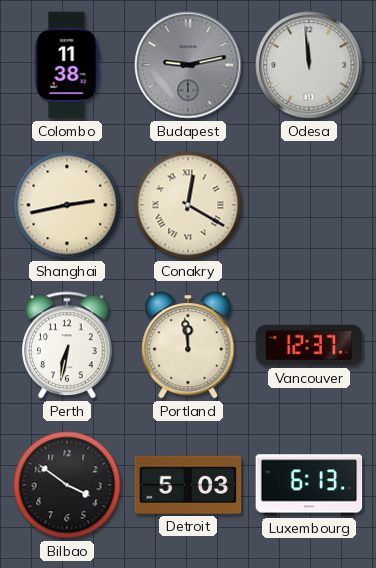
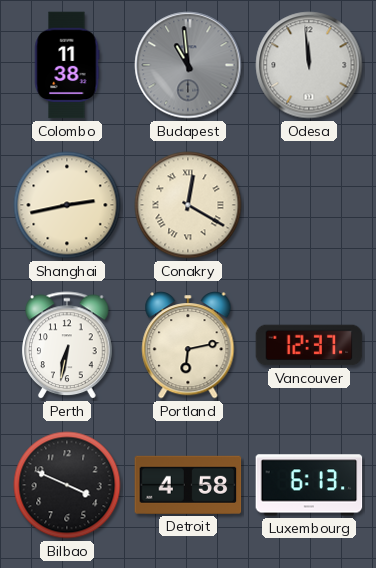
Budapest: 9:13 -> 10:59
Portland: 11:59 -> 6:13
Bilbao: 3:51 -> 3:49
Detroit: 5:03 -> 4:58
